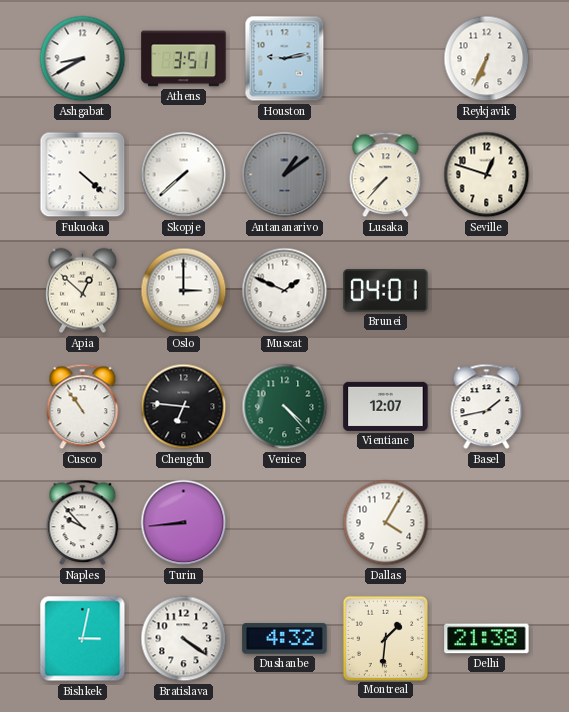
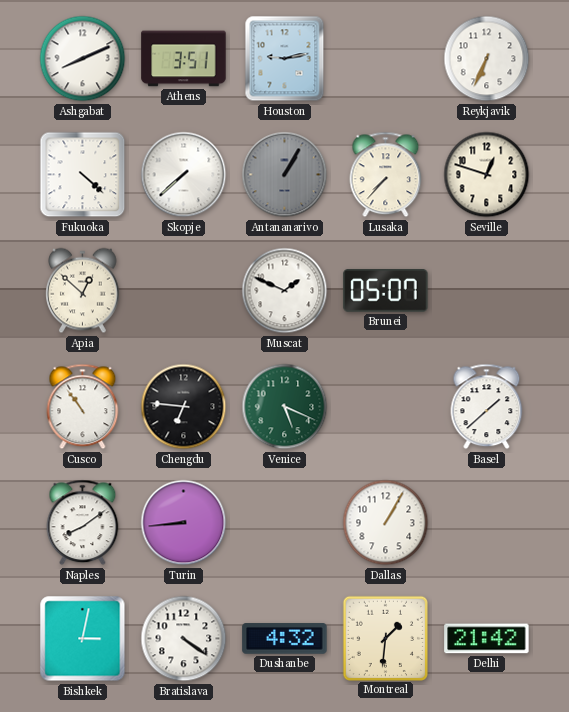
Ashgabat: 8:40 -> 8:11
Antananarivo: 1:09 -> 1:05
Oslo: 3:00 -> none
Brunei: 04:01 -> 05:07
Venice: 4:23 -> 5:19
Vientiane: 12:07 -> none
Basel: 1:43 -> 1:38
Naples: 9:53 -> 8:09
Dallas: 4:05 -> 1:05
Delhi: 21:38 -> 21:42
